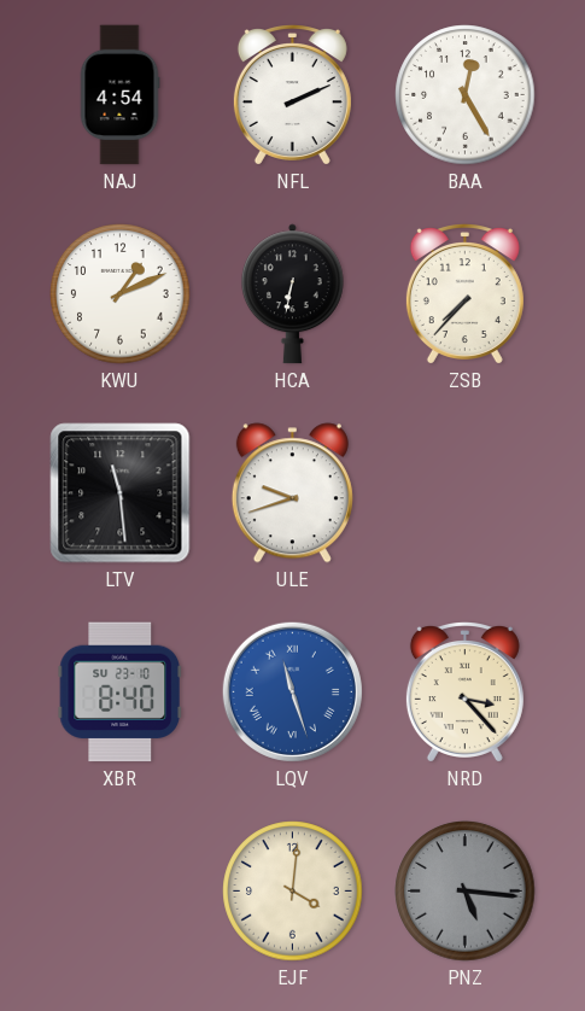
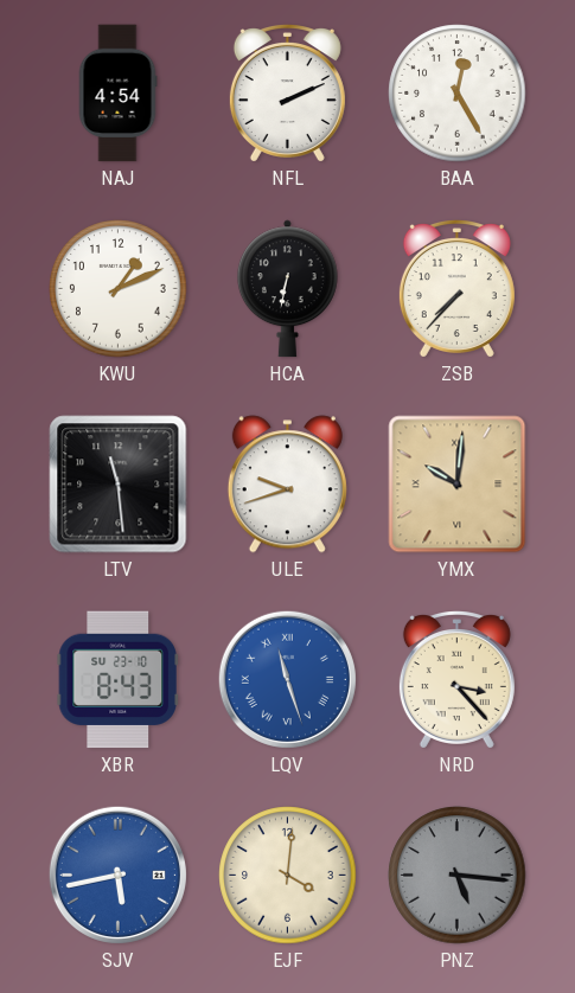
YMX: none -> 10:01
XBR: 8:40 -> 8:43
SJV: none -> 5:43
